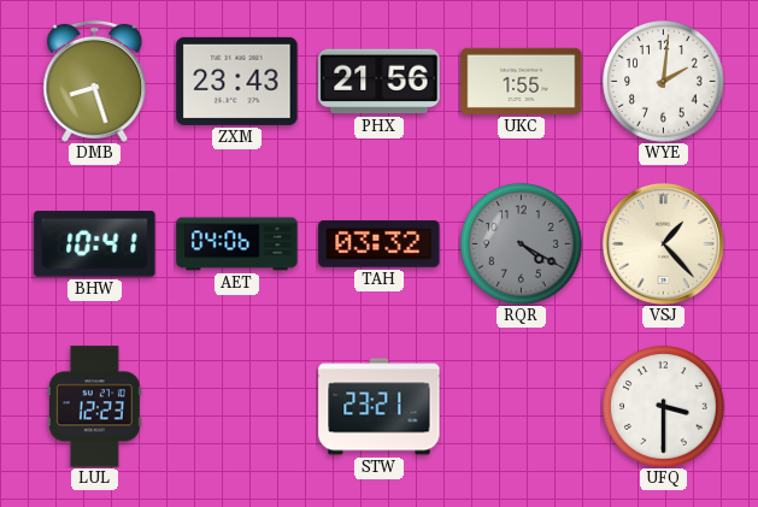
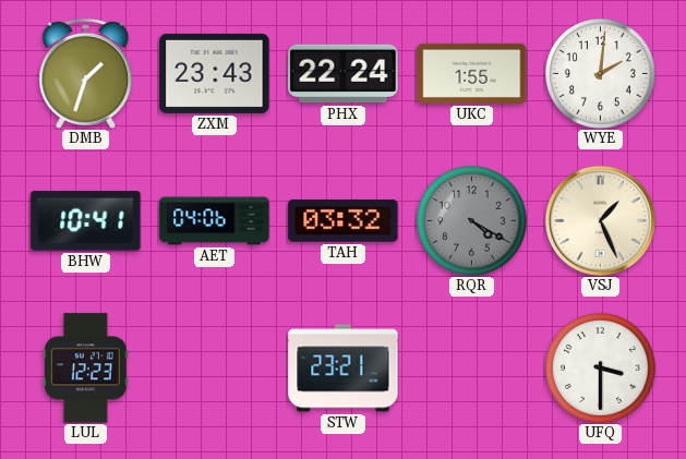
DMB: 8:27 -> 1:33
PHX: 21:56 -> 22:24
VSJ: 1:23 -> 1:26
